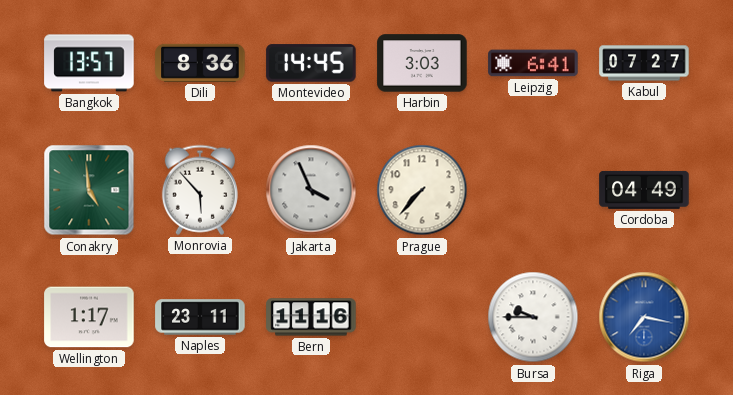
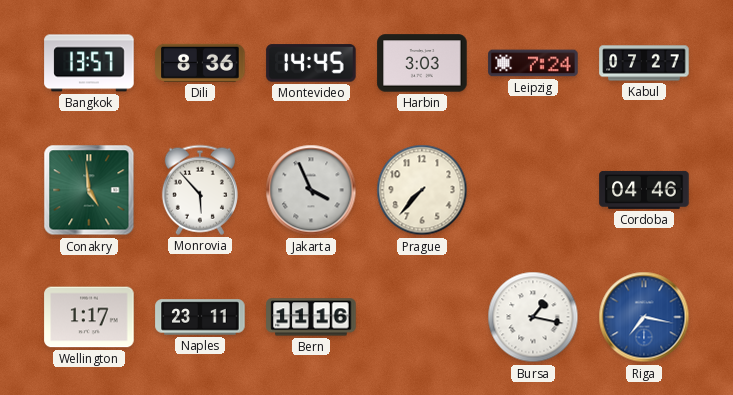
Leipzig: 6:41 -> 7:24
Cordoba: 04:49 -> 04:46
Bursa: 9:45 -> 1:17
